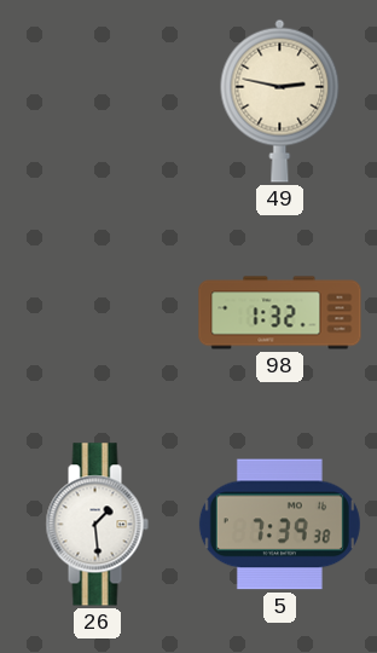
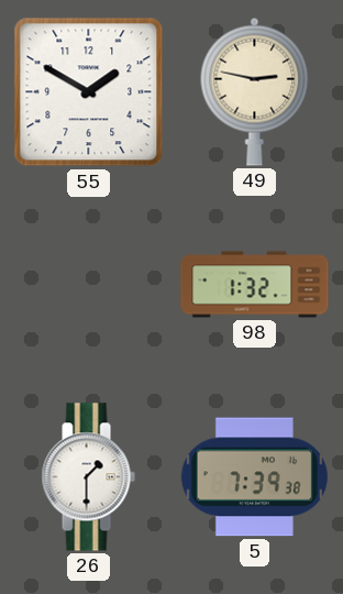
55: none -> 1:50
26: 1:29 -> 1:30
